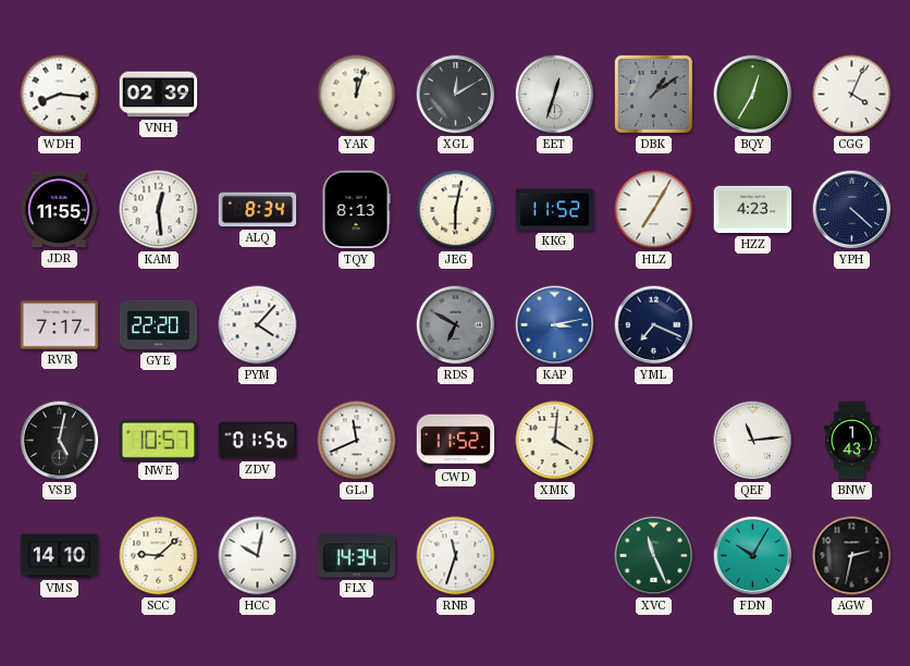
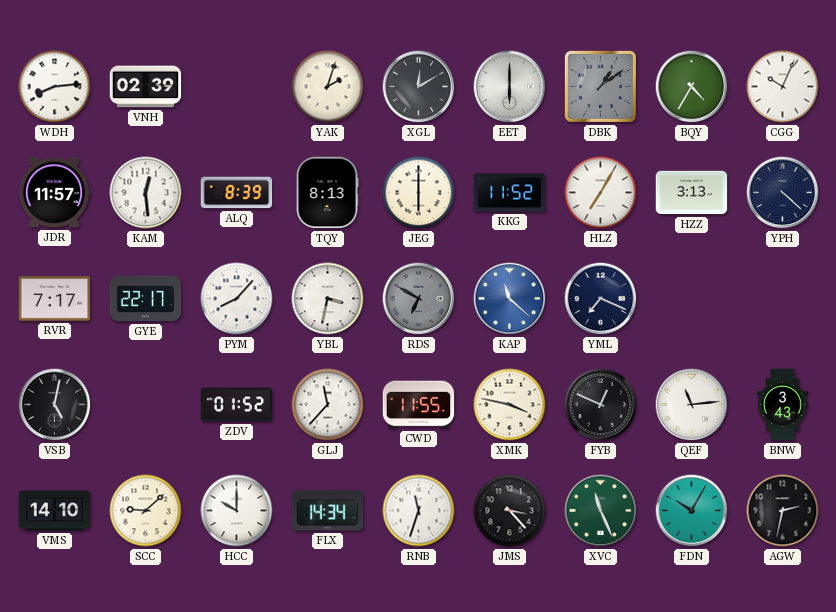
WDH: 8:16 -> 8:14
YAK: 12:03 -> 2:03
EET: 12:33 -> 6:00
BQY: 12:35 -> 4:35
CGG: 4:04 -> 10:04
JDR: 11:55 -> 11:57
ALQ: 8:34 -> 8:39
JEG: 6:02 -> 6:00
HZZ: 4:23 -> 3:13
GYE: 22:20 -> 22:17
PYM: 4:07 -> 8:07
YBL: none -> 3:32
KAP: 3:13 -> 11:22
NWE: 10:57 -> none
ZDV: 01:56 -> 01:52
GLJ: 11:41 -> 11:37
CWD: 11:52 -> 11:55
XMK: 4:01 -> 3:47
FYB: none -> 12:49
BNW: 1:43 -> 3:43
HCC: 10:02 -> 10:00
JMS: none -> 3:23
